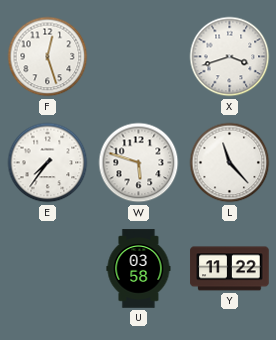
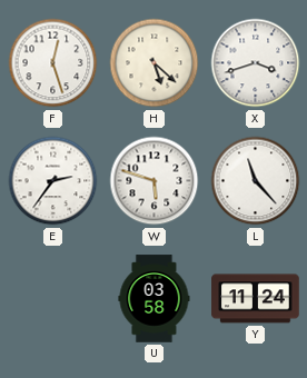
H: none -> 5:22
E: 7:36 -> 2:36
Y: 11:22 -> 11:24
